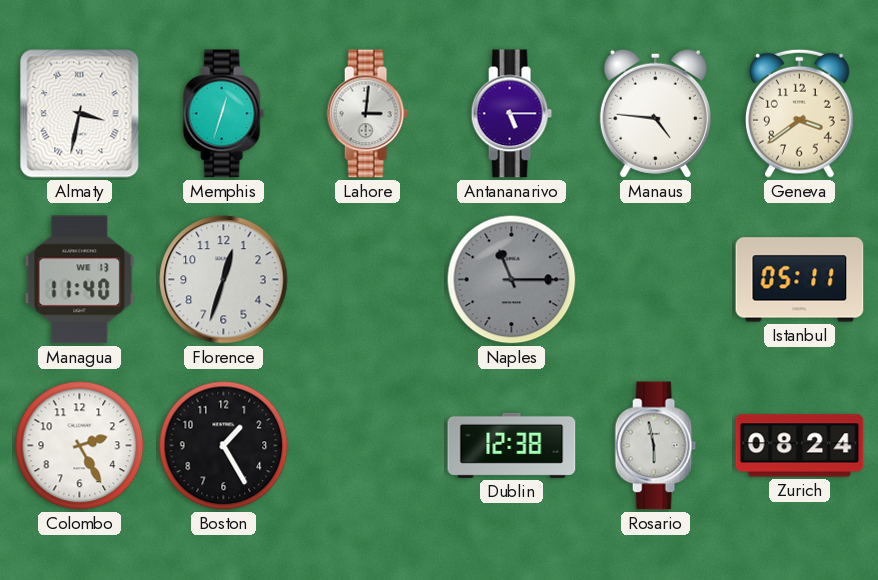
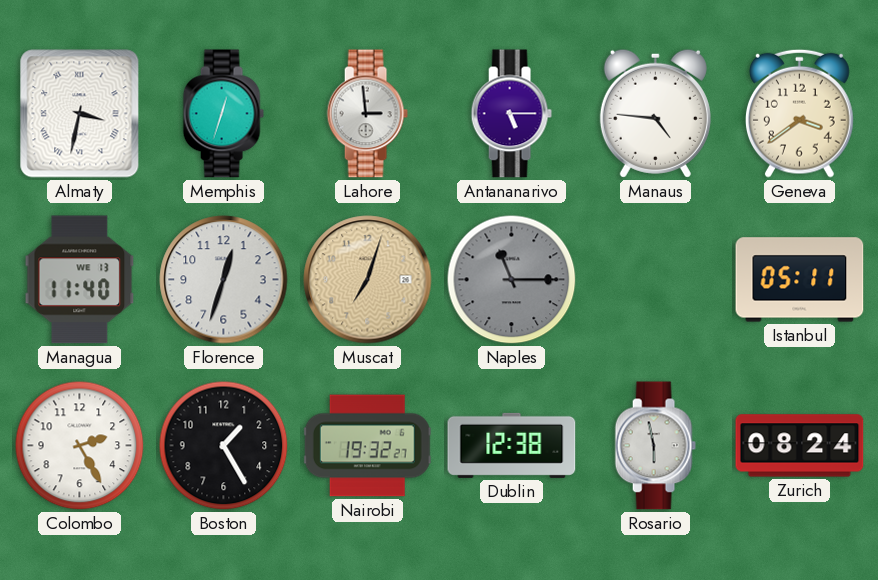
Lahore: 3:01 -> 2:59
Muscat: none -> 7:03
Nairobi: none -> 19:32
